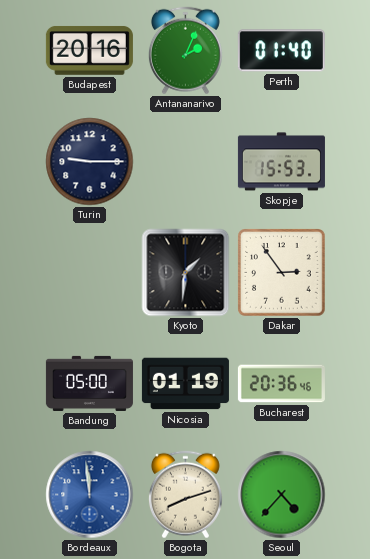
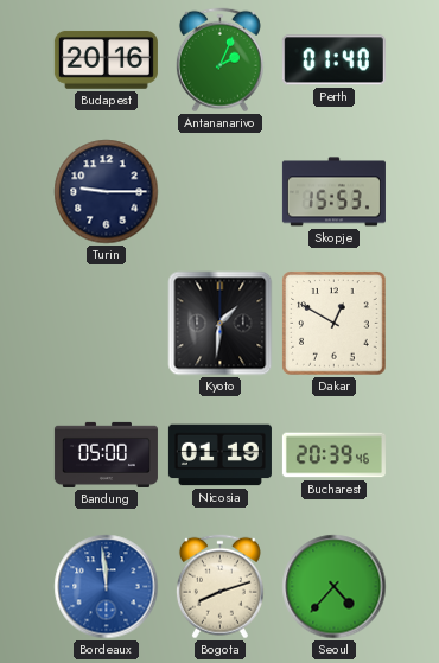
Dakar: 2:54 -> 12:50
Bucharest: 20:36 -> 20:39
